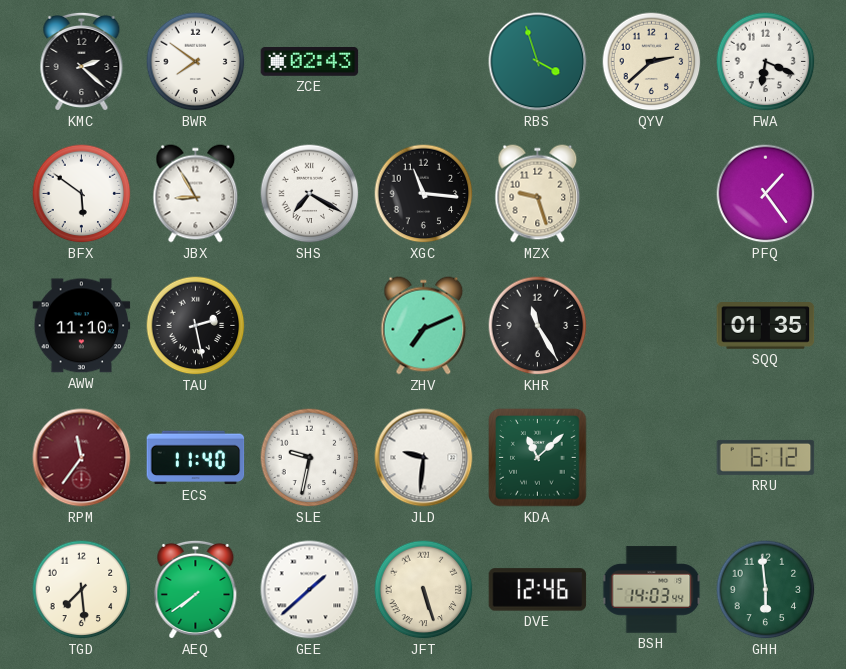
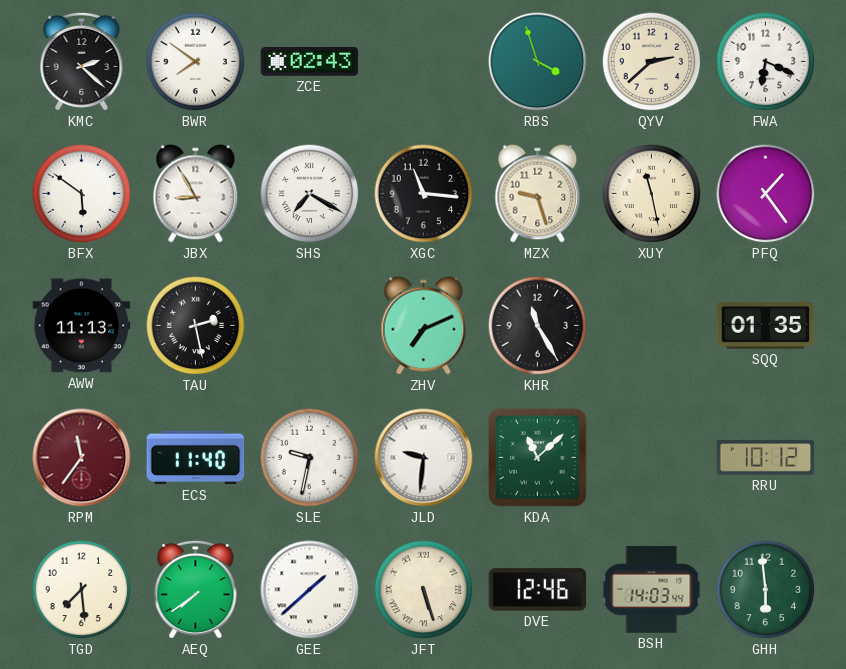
XUY: none -> 11:28
AWW: 11:10 -> 11:13
RRU: 6:12 -> 10:12
